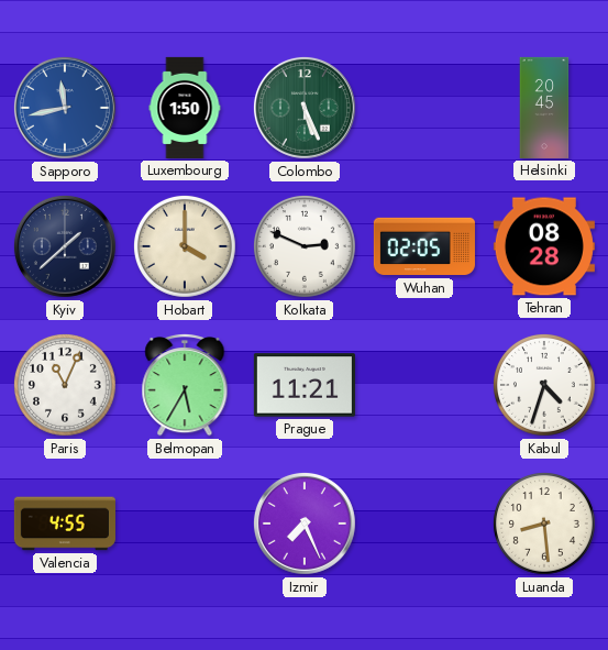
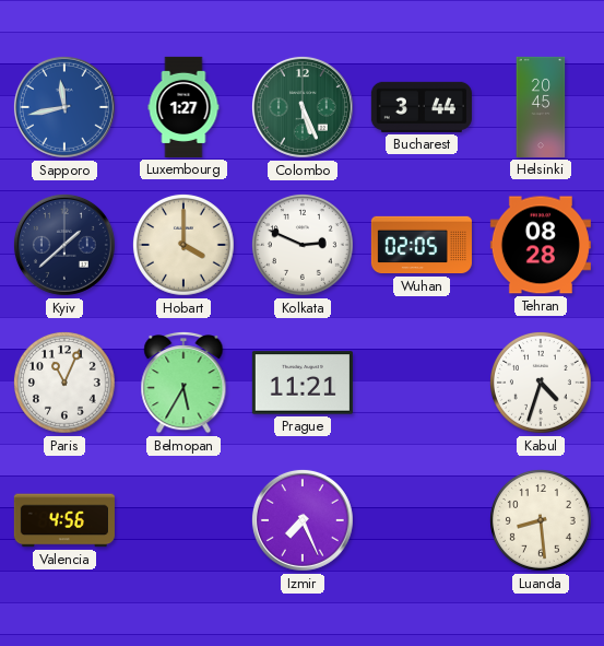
Luxembourg: 1:50 -> 1:27
Bucharest: none -> 3:44
Valencia: 4:55 -> 4:56
